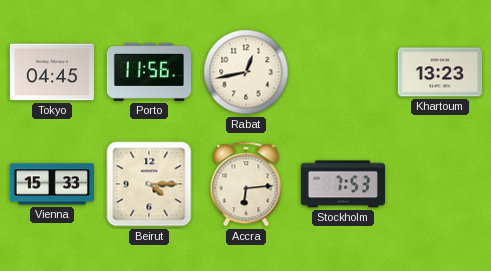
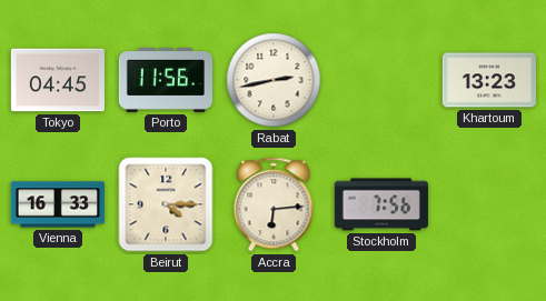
Rabat: 12:43 -> 2:43
Vienna: 15:33 -> 16:33
Stockholm: 7:53 -> 7:56
